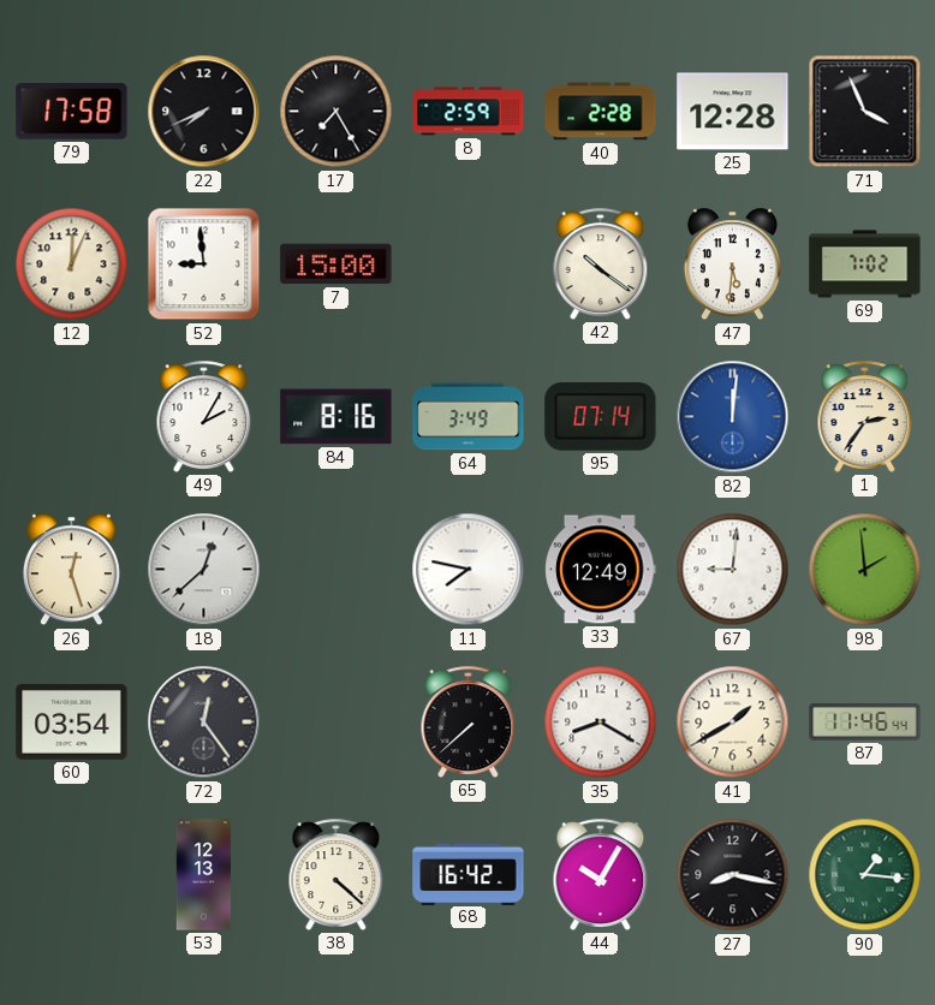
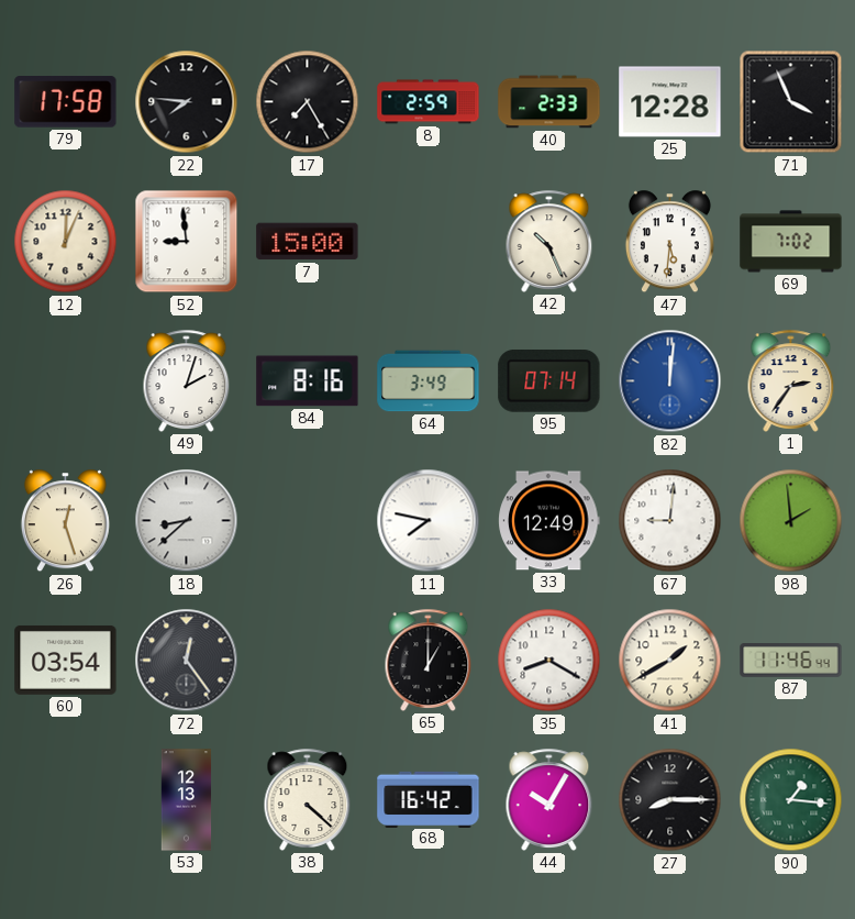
22: 7:41 -> 7:46
40: 2:28 -> 2:33
42: 10:21 -> 10:26
49: 2:05 -> 2:03
18: 12:38 -> 8:38
65: 7:38 -> 1:00
27: 8:17 -> 8:15
